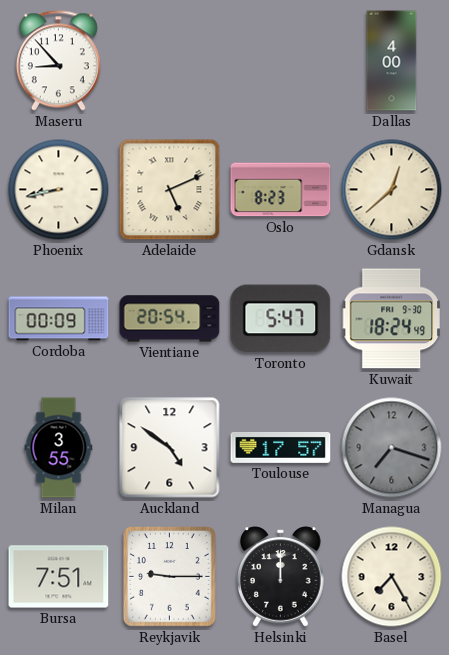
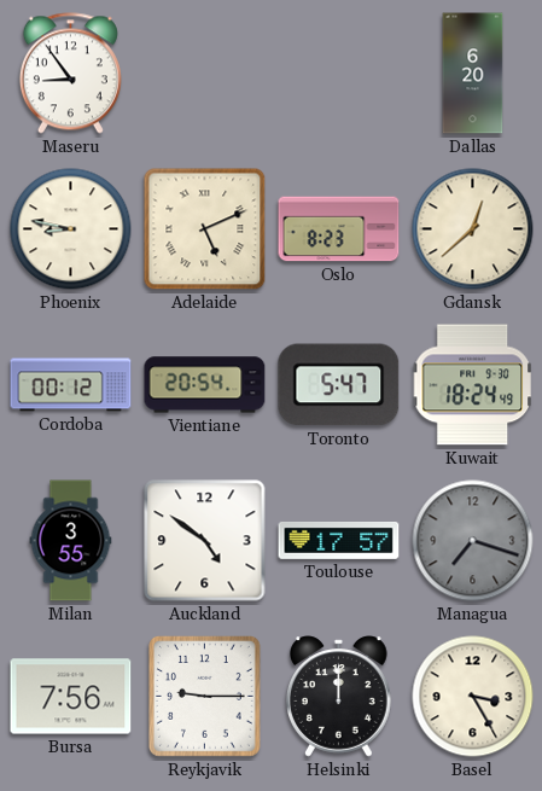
Maseru: 8:53 -> 8:54
Dallas: 4:00 -> 6:20
Phoenix: 8:43 -> 8:47
Cordoba: 00:09 -> 00:12
Bursa: 7:51 -> 7:56
Basel: 7:25 -> 3:25
